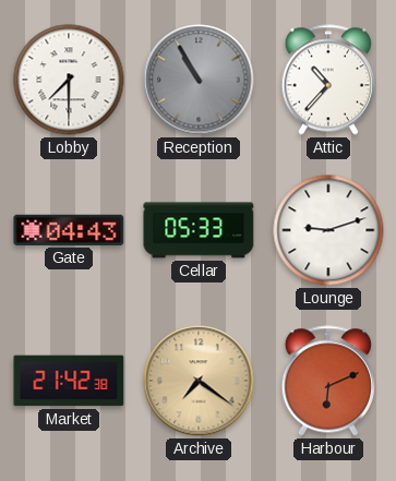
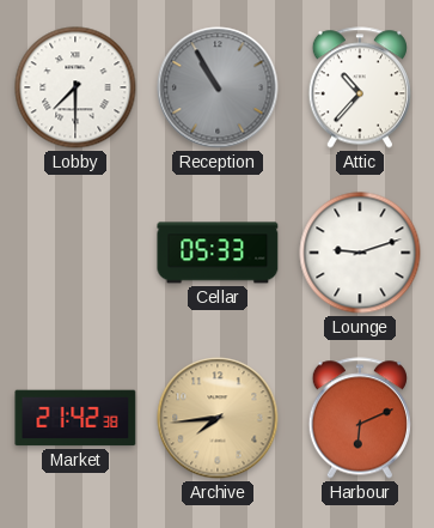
Gate: 04:43 -> none
Archive: 7:21 -> 7:44
